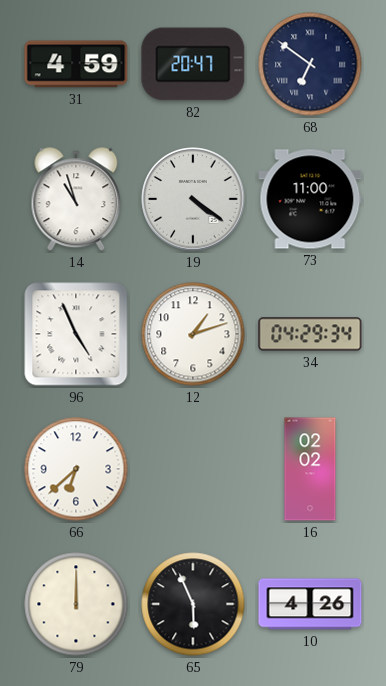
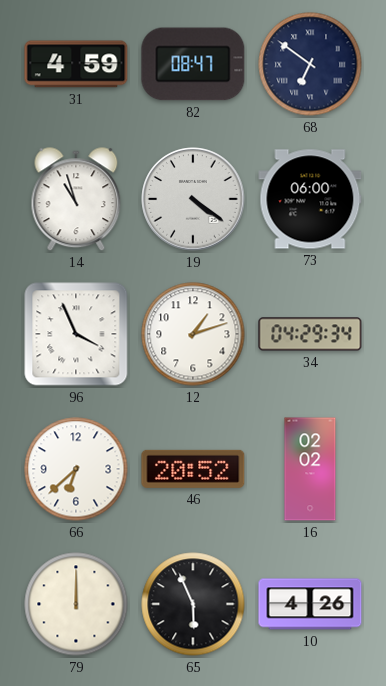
82: 20:47 -> 08:47
73: 11:00 -> 06:00
96: 4:56 -> 3:56
46: none -> 20:52
